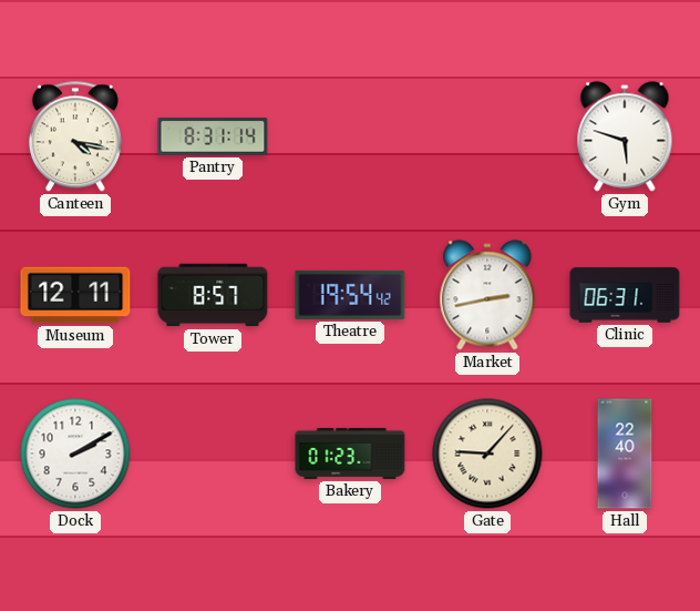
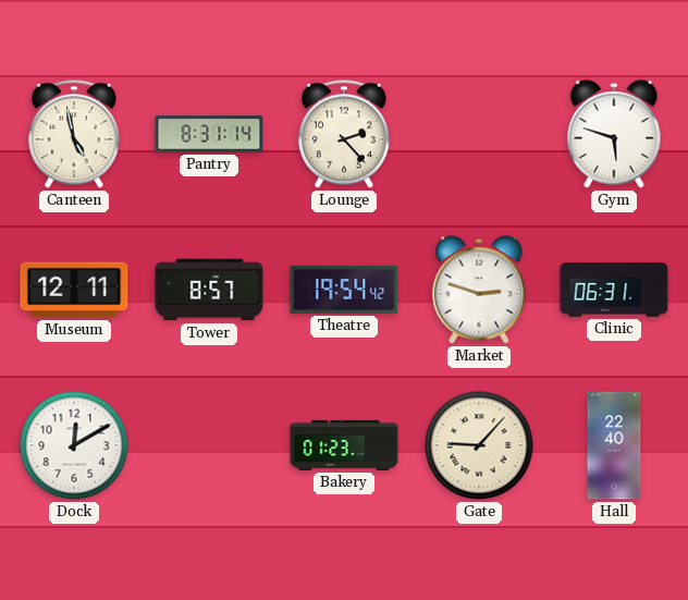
Canteen: 4:17 -> 4:58
Lounge: none -> 2:23
Market: 2:43 -> 2:48
Dock: 2:10 -> 12:10
